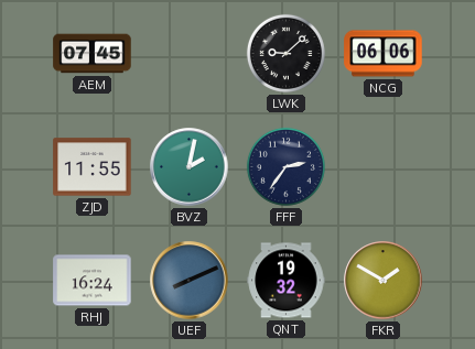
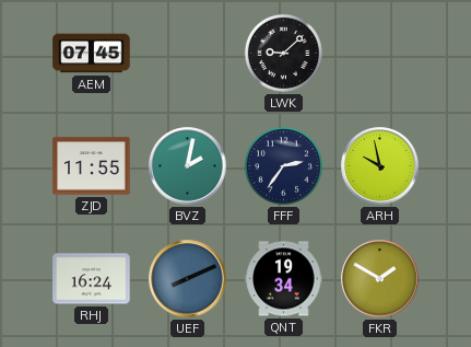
NCG: 06:06 -> none
ARH: none -> 9:58
QNT: 19:32 -> 19:34
